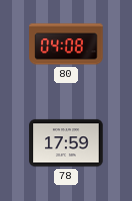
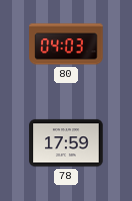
80: 04:08 -> 04:03
